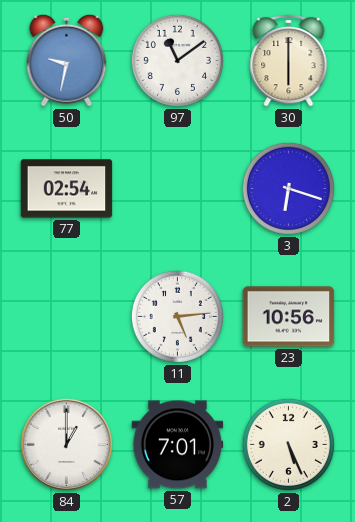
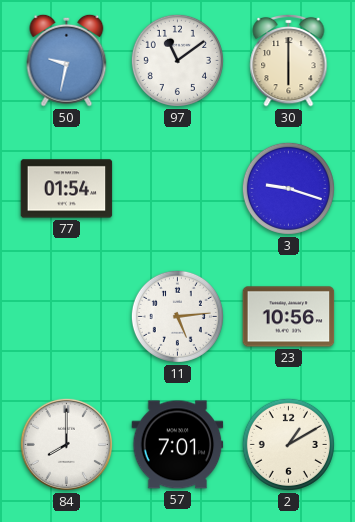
77: 02:54 -> 01:54
3: 6:18 -> 9:18
84: 1:00 -> 8:00
2: 5:26 -> 1:10
